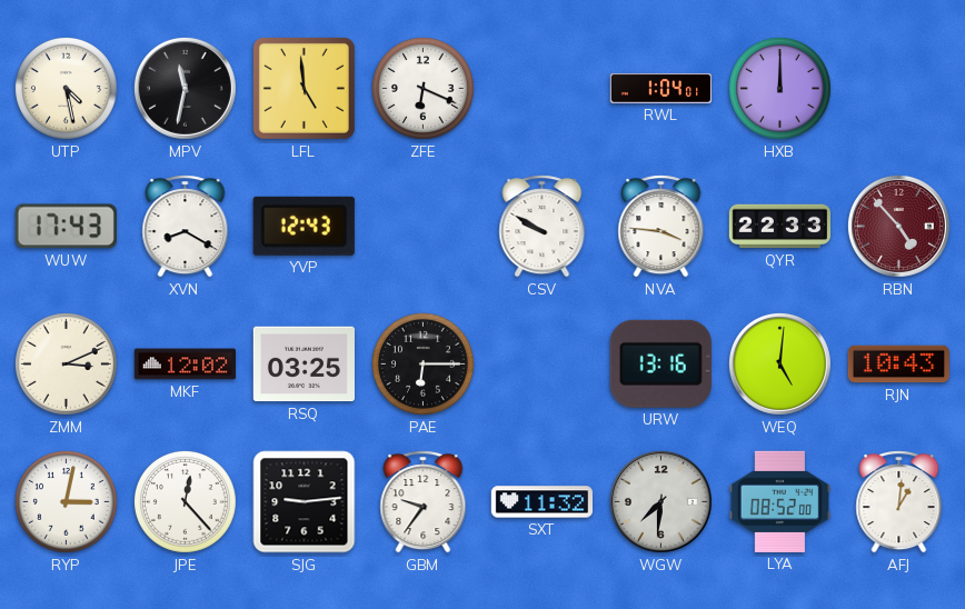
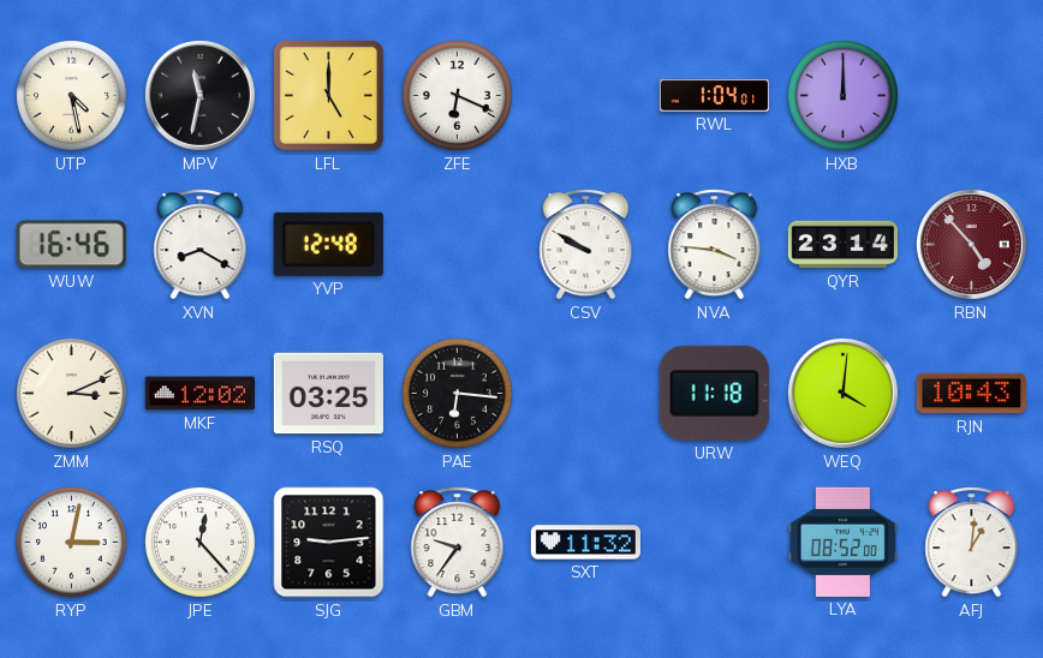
LFL: 4:59 -> 5:00
WUW: 17:43 -> 16:46
YVP: 12:43 -> 12:48
QYR: 22:33 -> 23:14
PAE: 6:15 -> 6:16
URW: 13:16 -> 11:18
WEQ: 5:01 -> 4:01
WGW: 7:31 -> none
